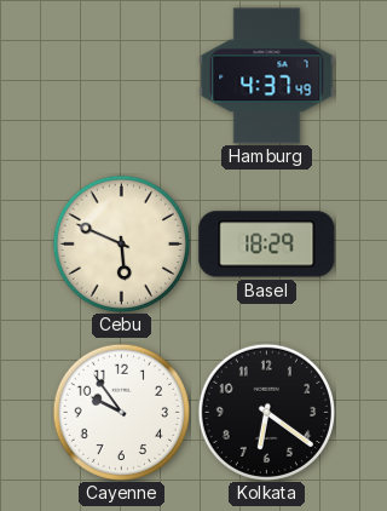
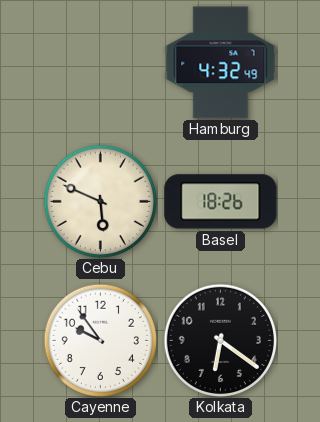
Hamburg: 4:37 -> 4:32
Basel: 18:29 -> 18:26
